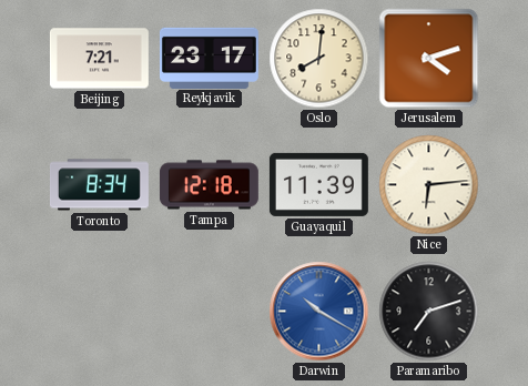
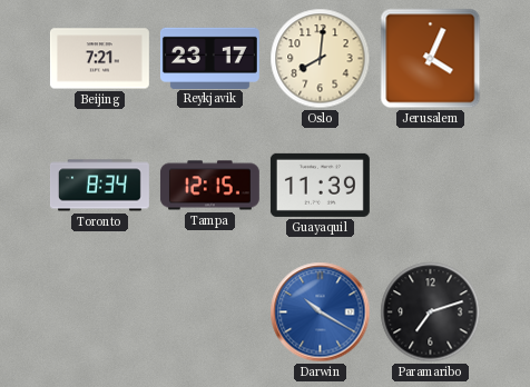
Jerusalem: 4:12 -> 4:04
Tampa: 12:18 -> 12:15
Nice: 6:14 -> none
